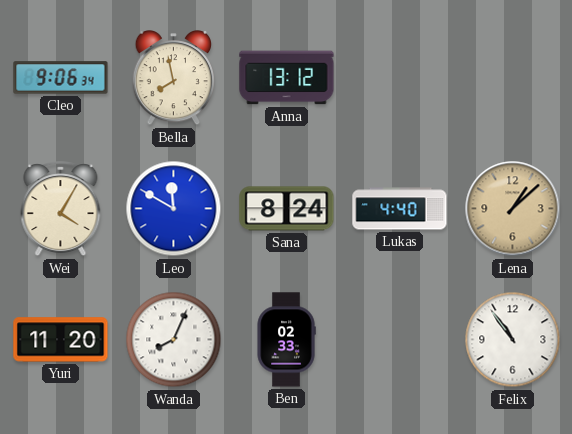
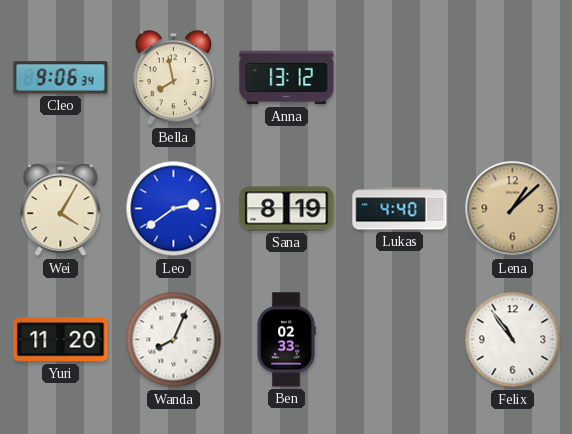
Leo: 11:50 -> 2:39
Sana: 8:24 -> 8:19
